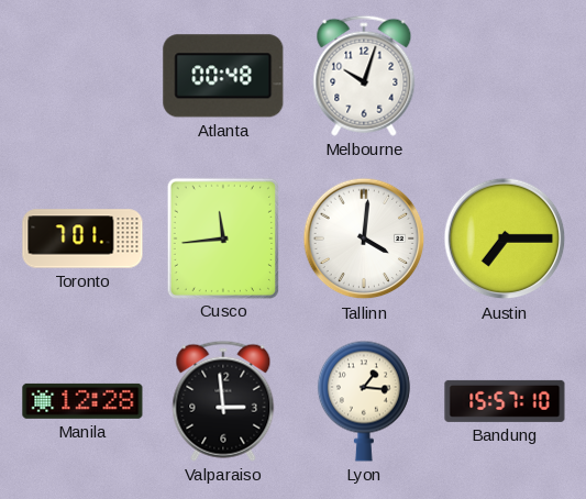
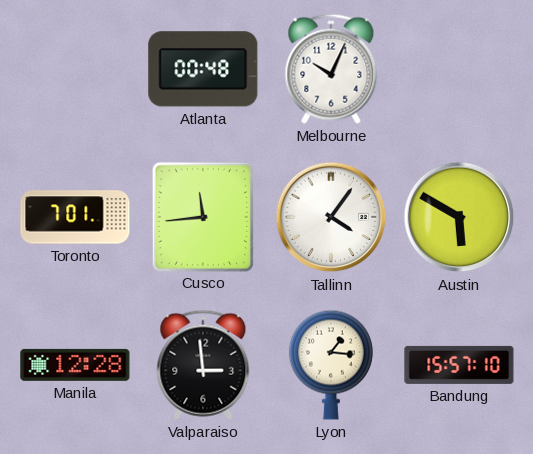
Melbourne: 10:03 -> 10:04
Tallinn: 4:01 -> 4:06
Austin: 7:15 -> 5:50
